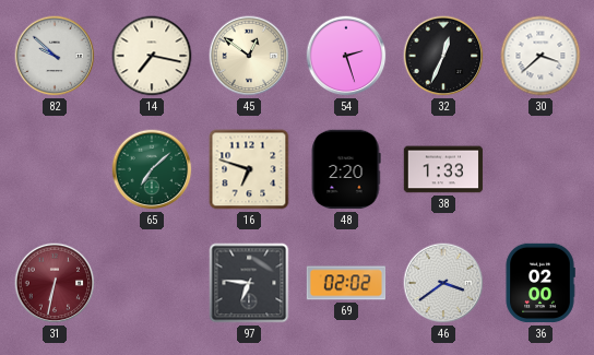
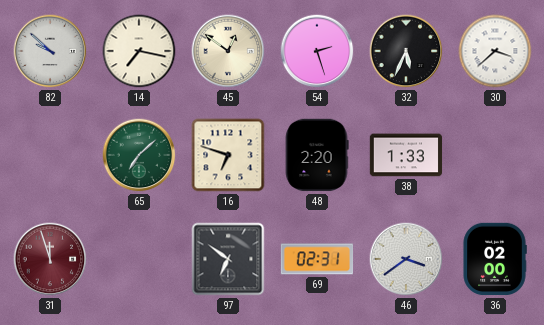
32: 12:34 -> 5:34
31: 6:32 -> 11:57
97: 6:46 -> 6:51
69: 02:02 -> 02:31
